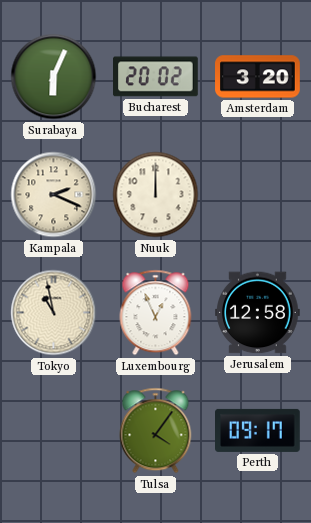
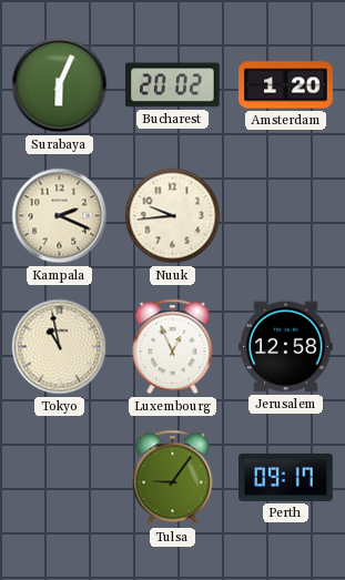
Amsterdam: 3:20 -> 1:20
Nuuk: 12:00 -> 9:44
Tulsa: 4:06 -> 9:06
